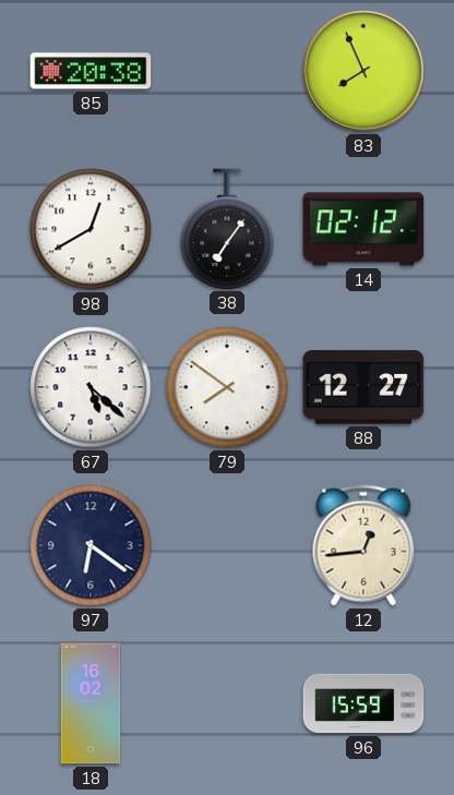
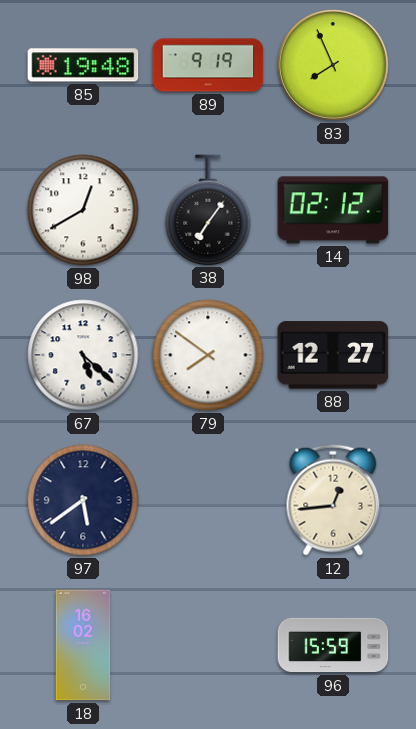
85: 20:38 -> 19:48
89: none -> 9:19
97: 6:21 -> 5:39
